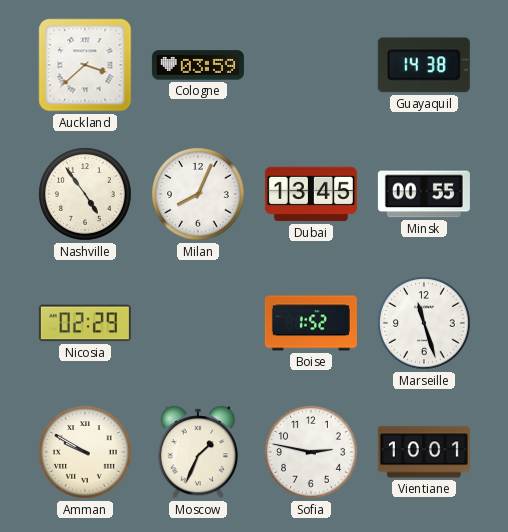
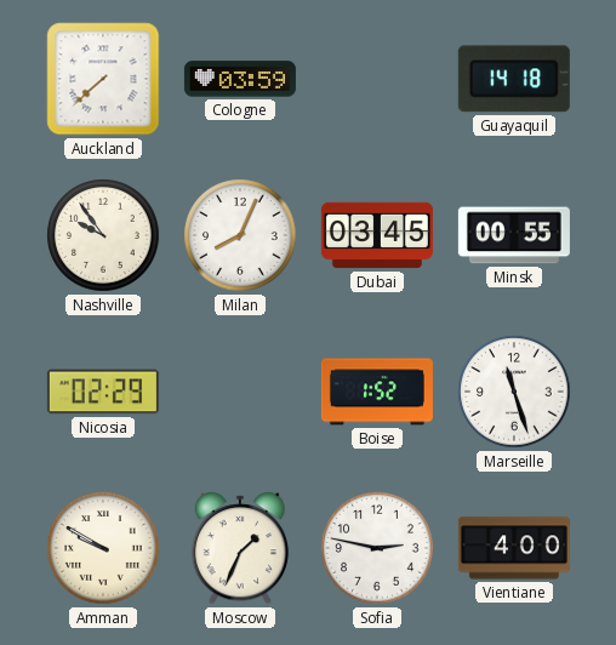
Auckland: 3:38 -> 7:38
Guayaquil: 14:38 -> 14:18
Nashville: 4:54 -> 9:54
Dubai: 13:45 -> 03:45
Vientiane: 10:01 -> 4:00
